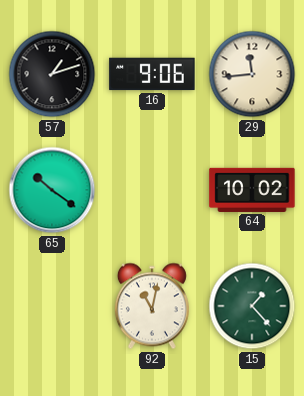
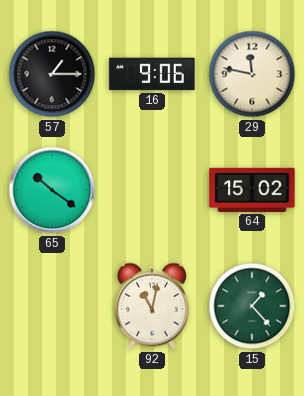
57: 1:12 -> 1:15
29: 11:44 -> 11:47
64: 10:02 -> 15:02
